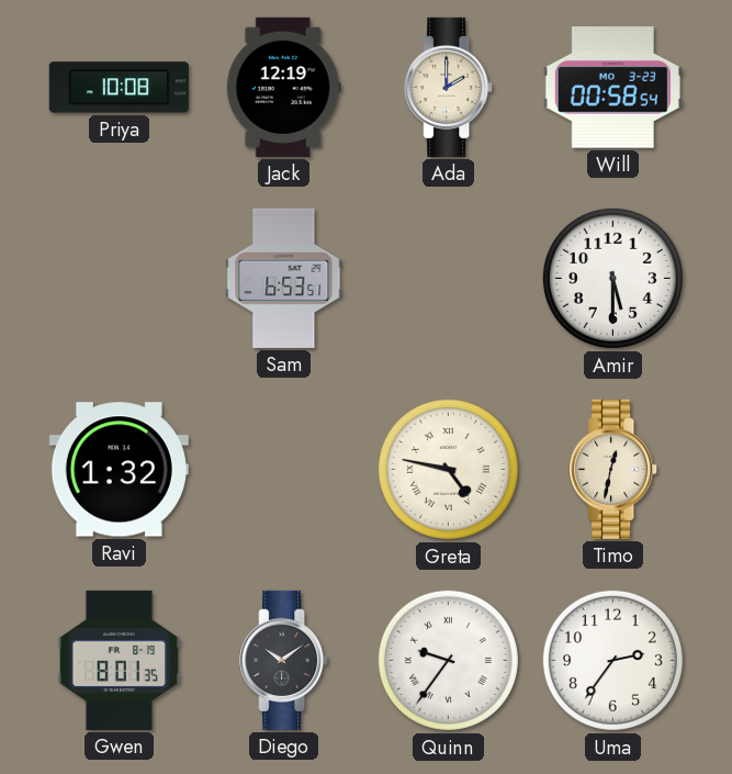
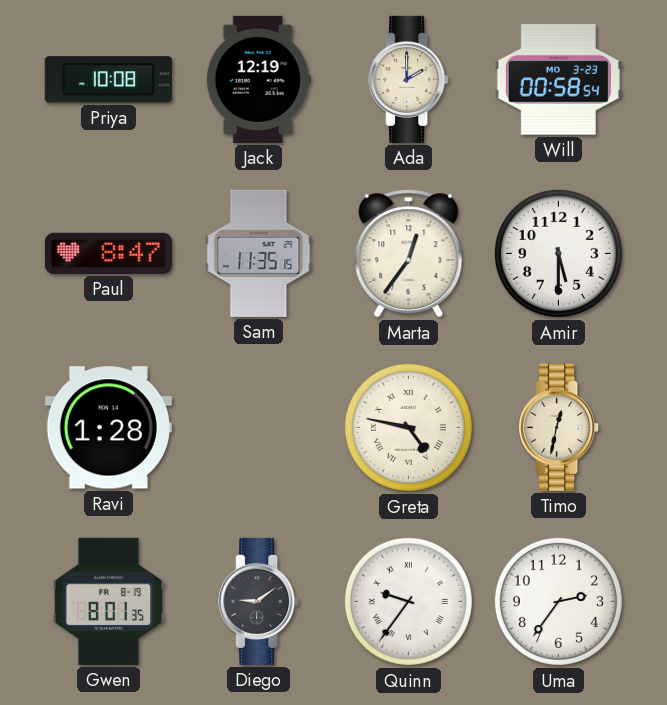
Paul: none -> 8:47
Sam: 6:53 -> 11:35
Marta: none -> 12:36
Ravi: 1:32 -> 1:28
Diego: 10:09 -> 9:09
